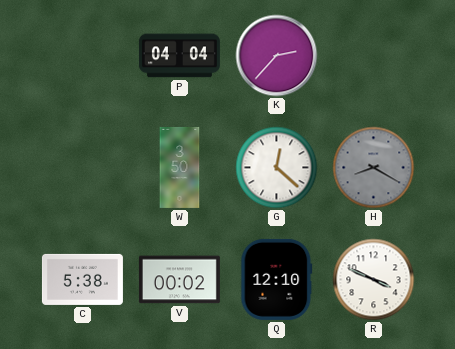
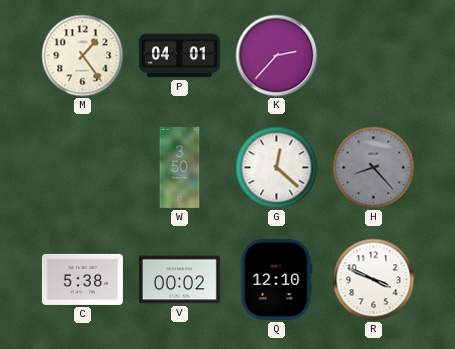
M: none -> 1:24
P: 04:04 -> 04:01
H: 8:20 -> 8:23
